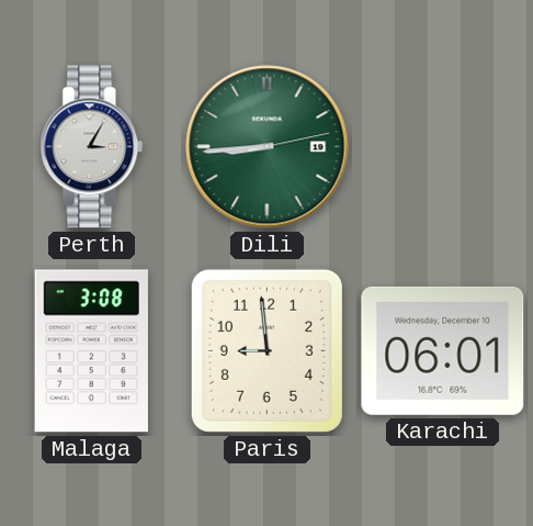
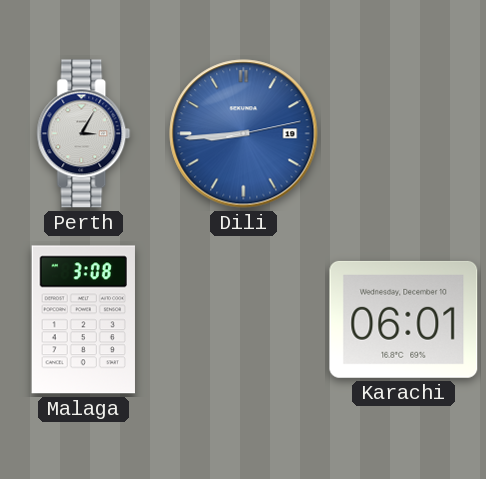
Dili dial: green -> blue
Paris: 8:59 -> none
